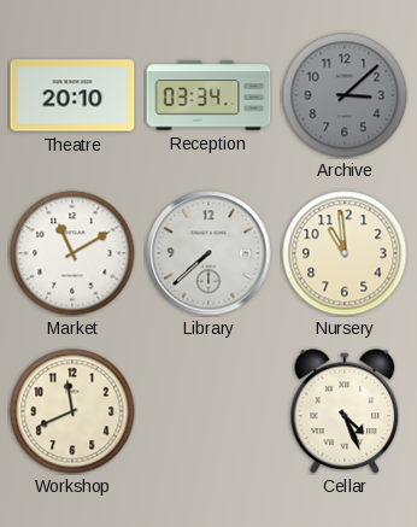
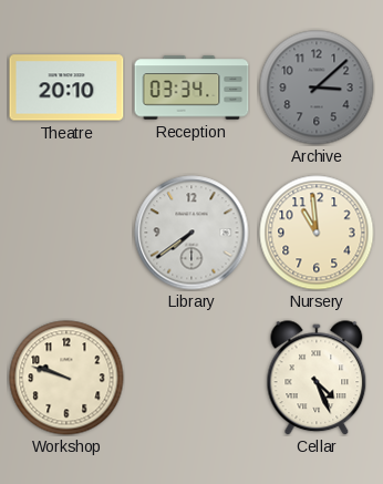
Market: 11:10 -> none
Library: 7:38 -> 7:39
Workshop: 11:41 -> 9:48
